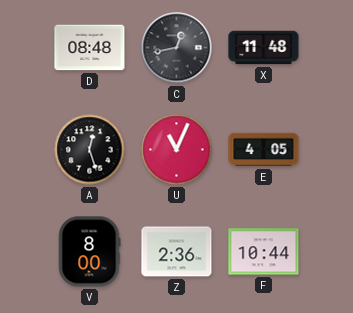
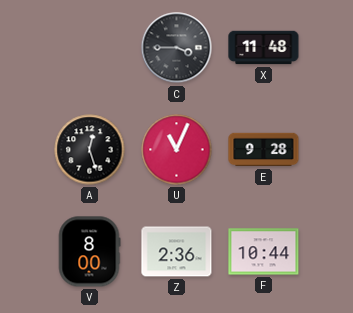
D: 08:48 -> none
C: 12:43 -> 3:45
E: 4:05 -> 9:28
